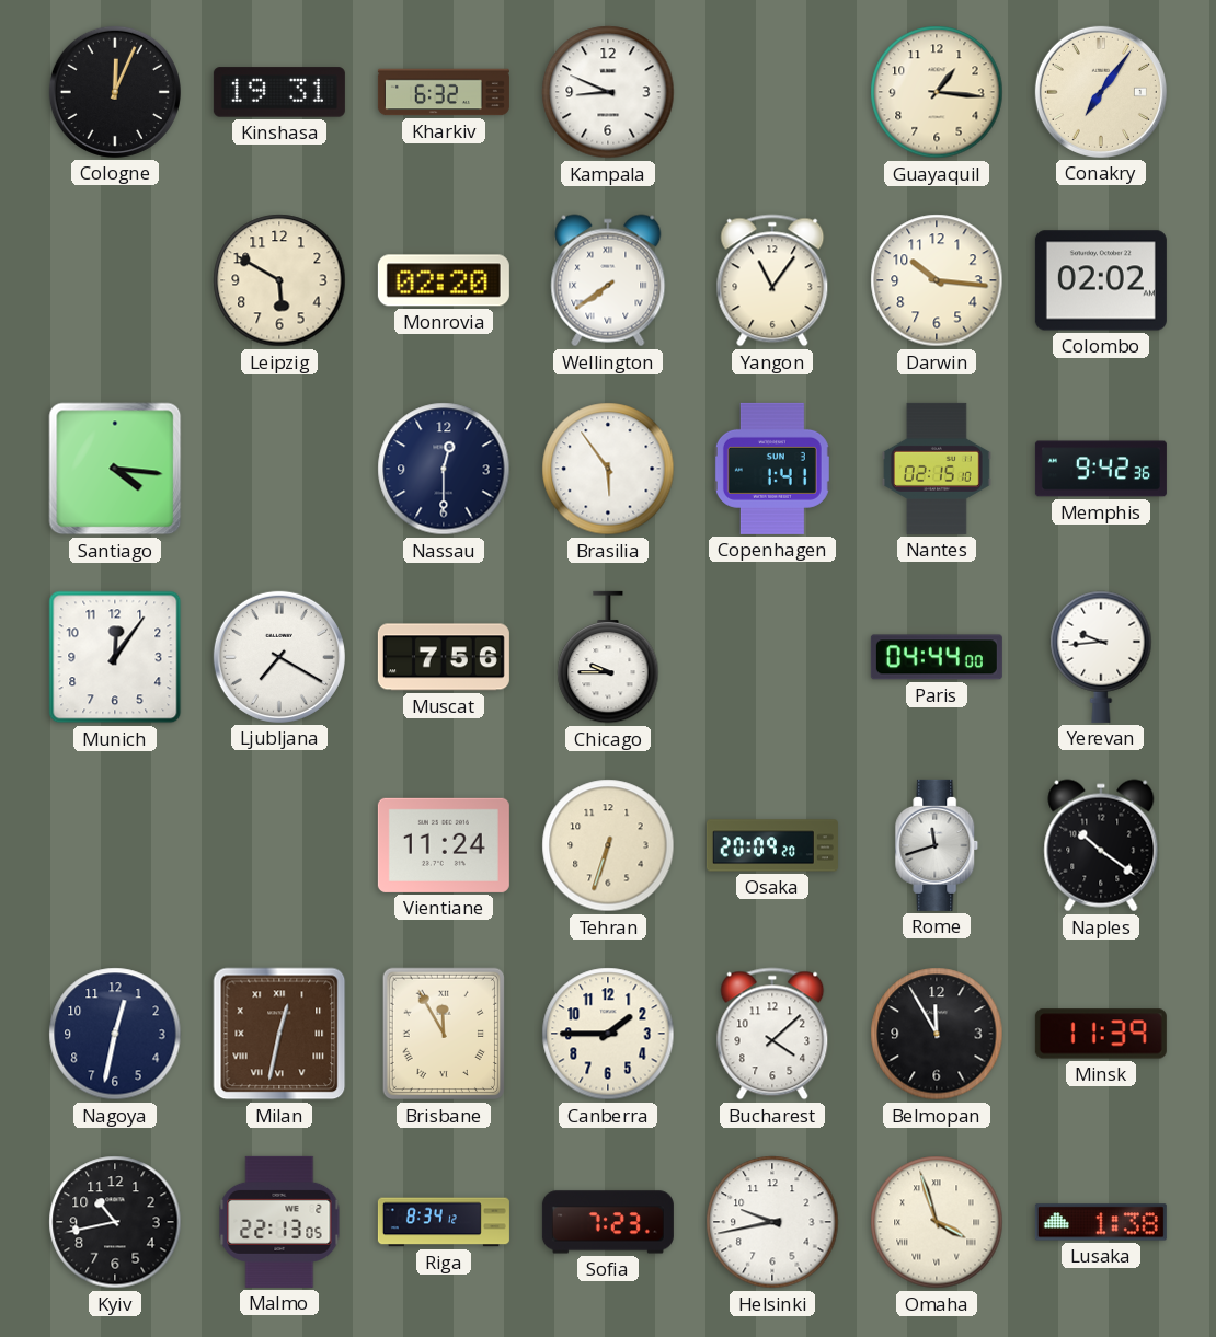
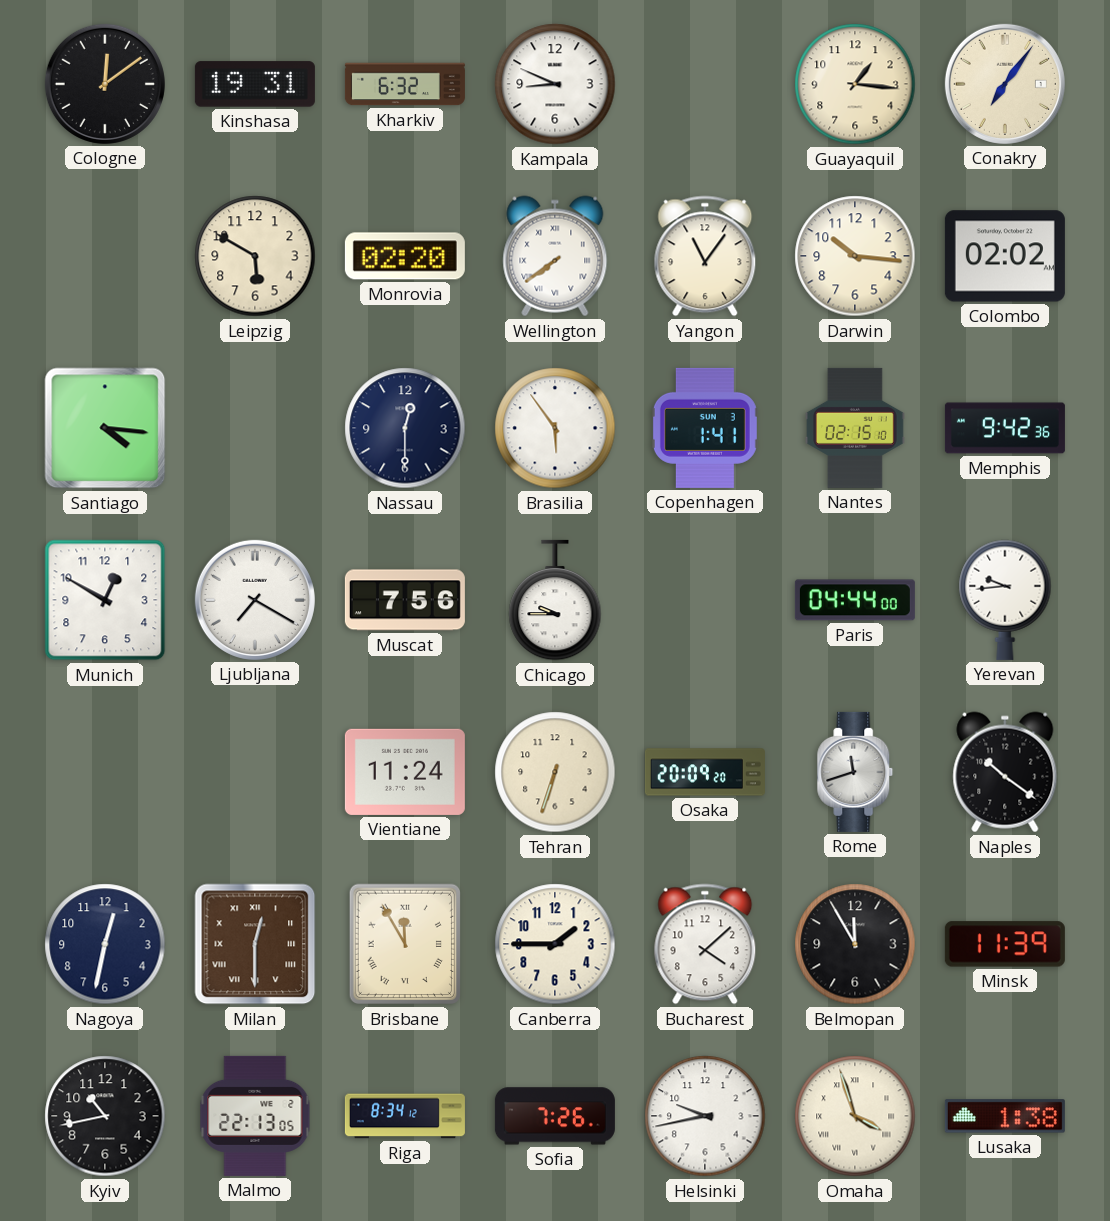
Cologne: 12:04 -> 12:09
Munich: 12:06 -> 12:50
Milan: 12:32 -> 12:30
Sofia: 7:23 -> 7:26
